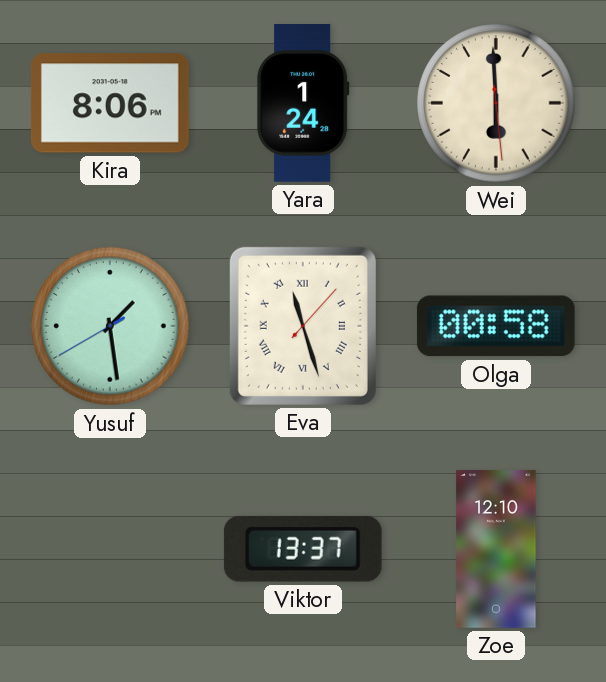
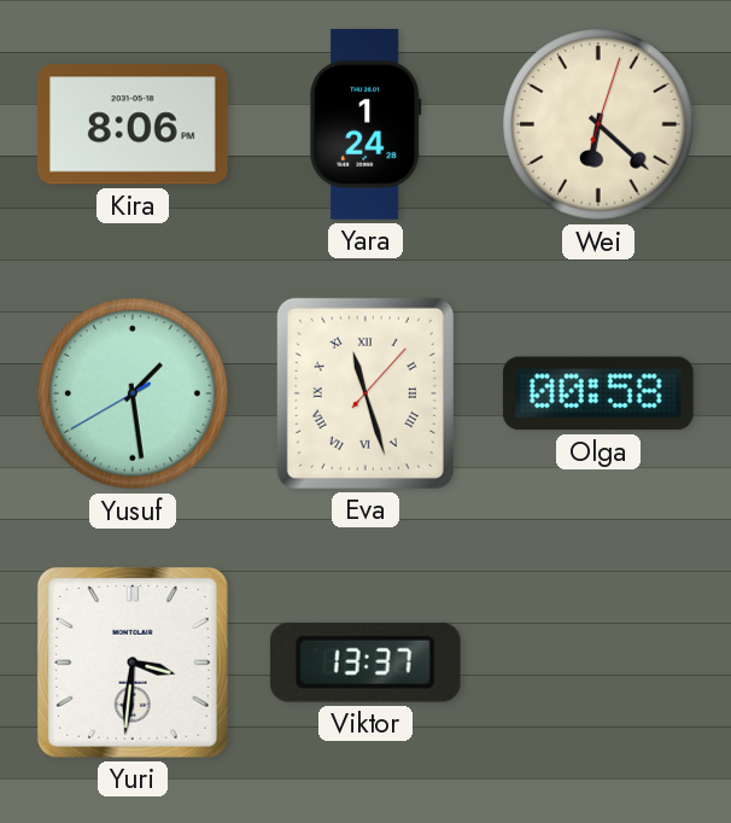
Wei: 5:59 -> 6:22
Yuri: none -> 3:31
Zoe: 12:10 -> none
